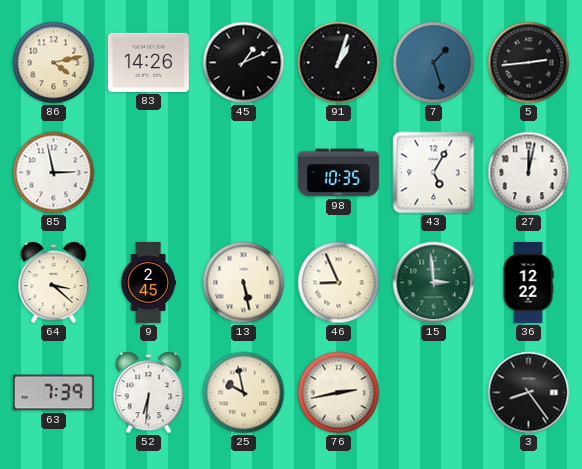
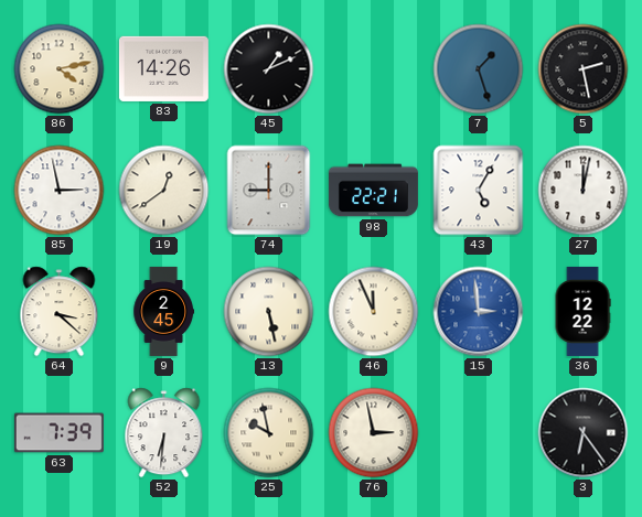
91: 1:03 -> none
5: 2:44 -> 2:28
19: none -> 12:39
74: none -> 9:00
98: 10:35 -> 22:21
46: 8:56 -> 11:56
15 dial: green -> blue
76: 2:43 -> 2:58
3: 8:24 -> 6:24
